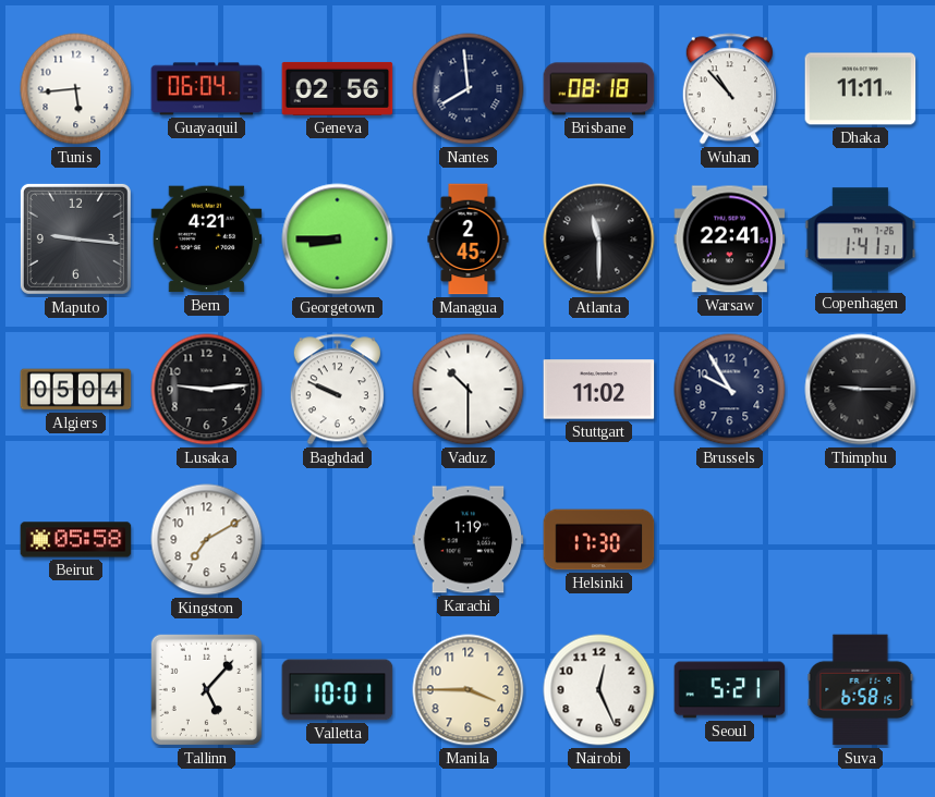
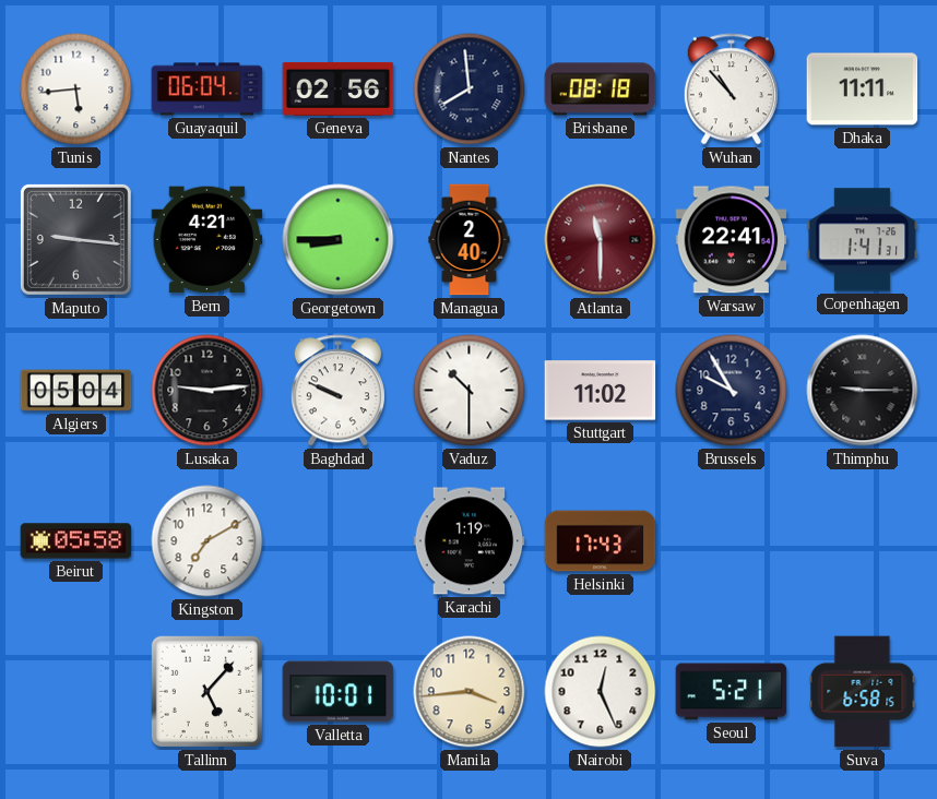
Managua: 2:45 -> 2:40
Atlanta dial: black -> burgundy
Helsinki: 17:30 -> 17:43
Manila: 3:45 -> 3:44
